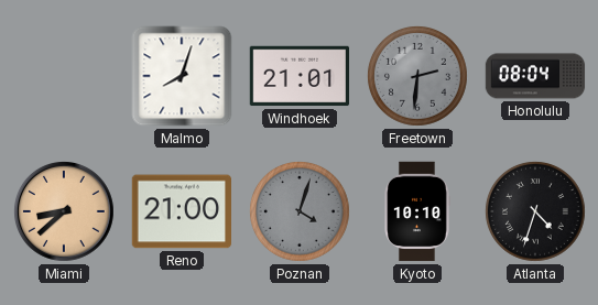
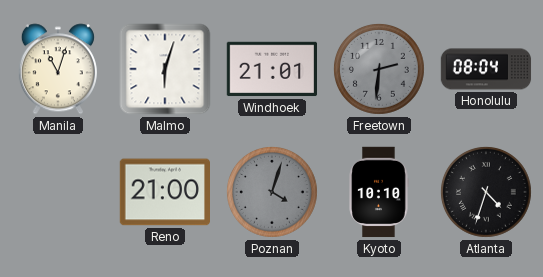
Manila: none -> 11:03
Malmo: 8:03 -> 6:03
Miami: 8:38 -> none
